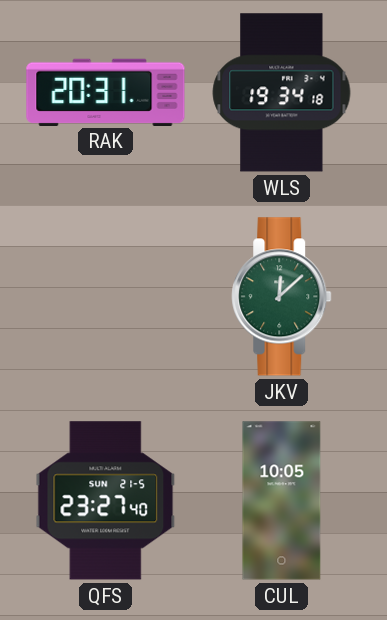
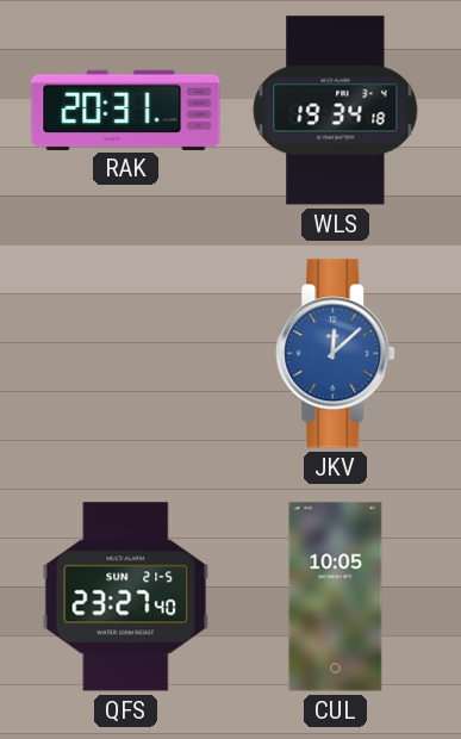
JKV dial: green -> blue
